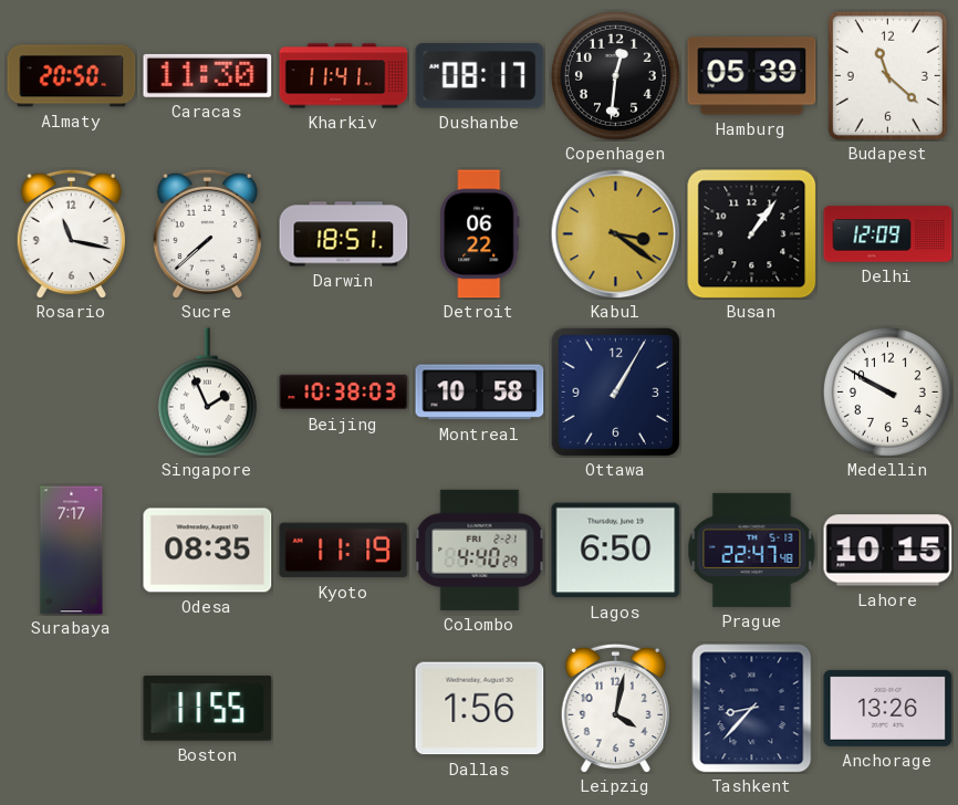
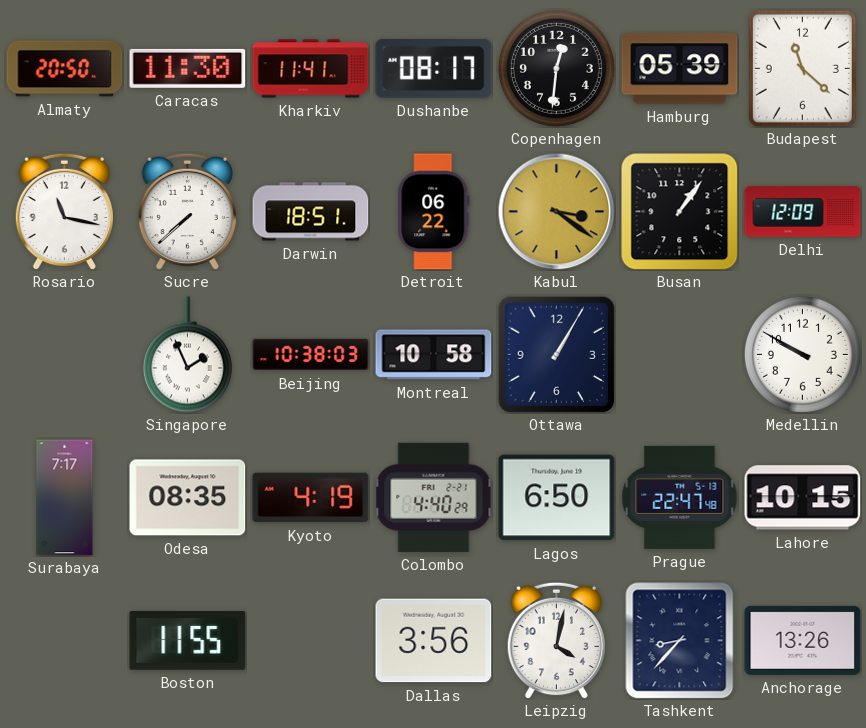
Kyoto: 11:19 -> 4:19
Dallas: 1:56 -> 3:56
